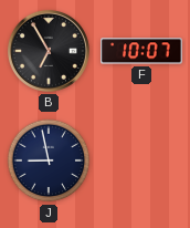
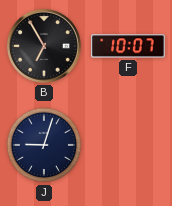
J: 8:58 -> 9:03
